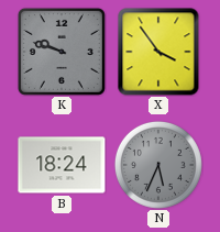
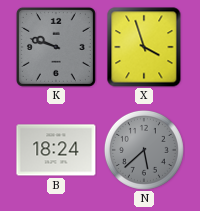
X: 3:54 -> 3:57
N: 5:34 -> 5:38
